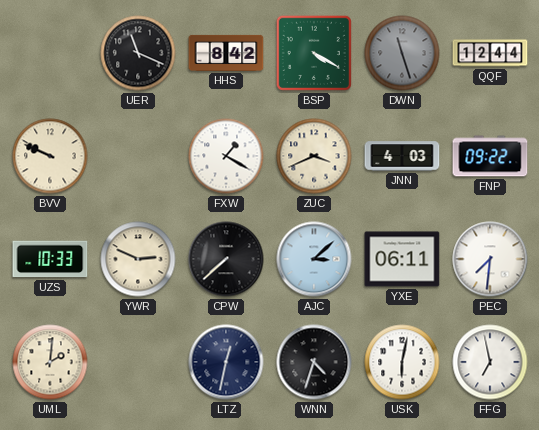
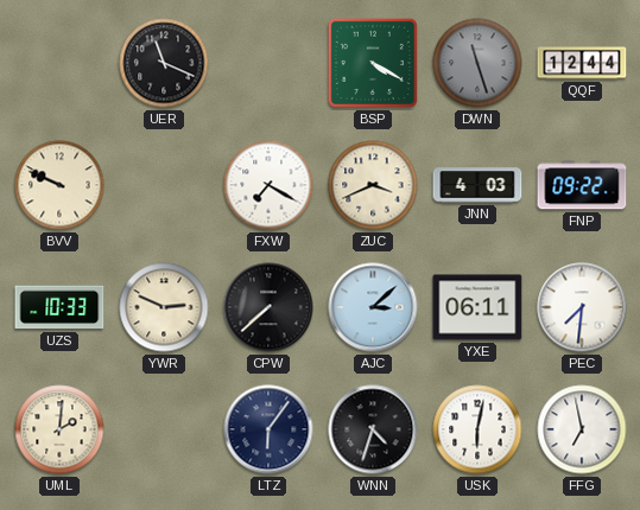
HHS: 8:42 -> none
FXW: 1:20 -> 7:20
LTZ: 12:32 -> 6:06
